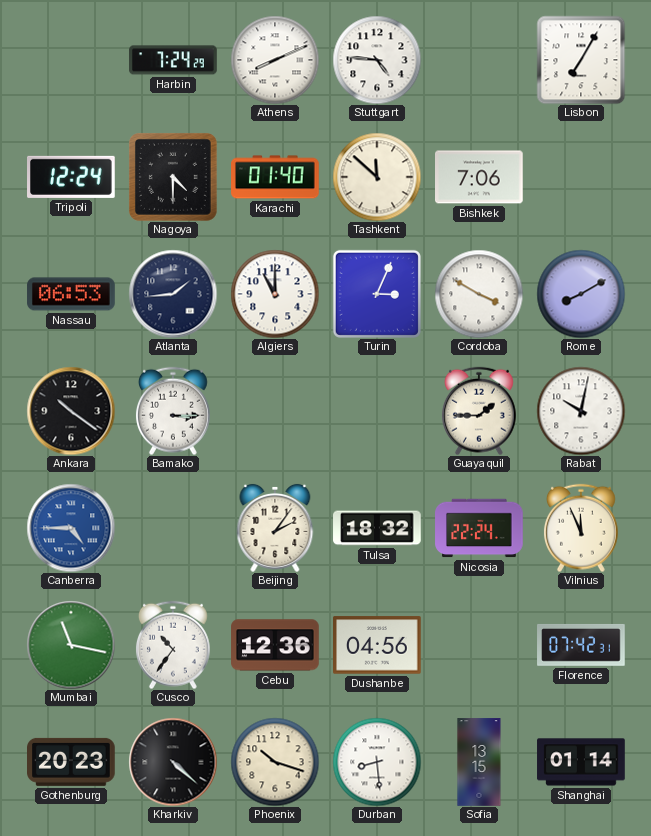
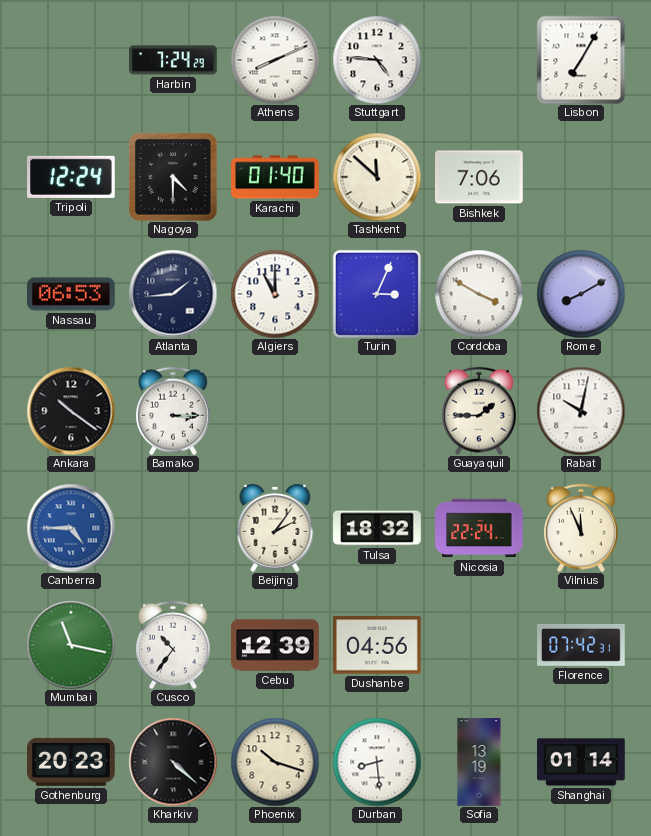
Cebu: 12:36 -> 12:39
Sofia: 13:15 -> 13:19
